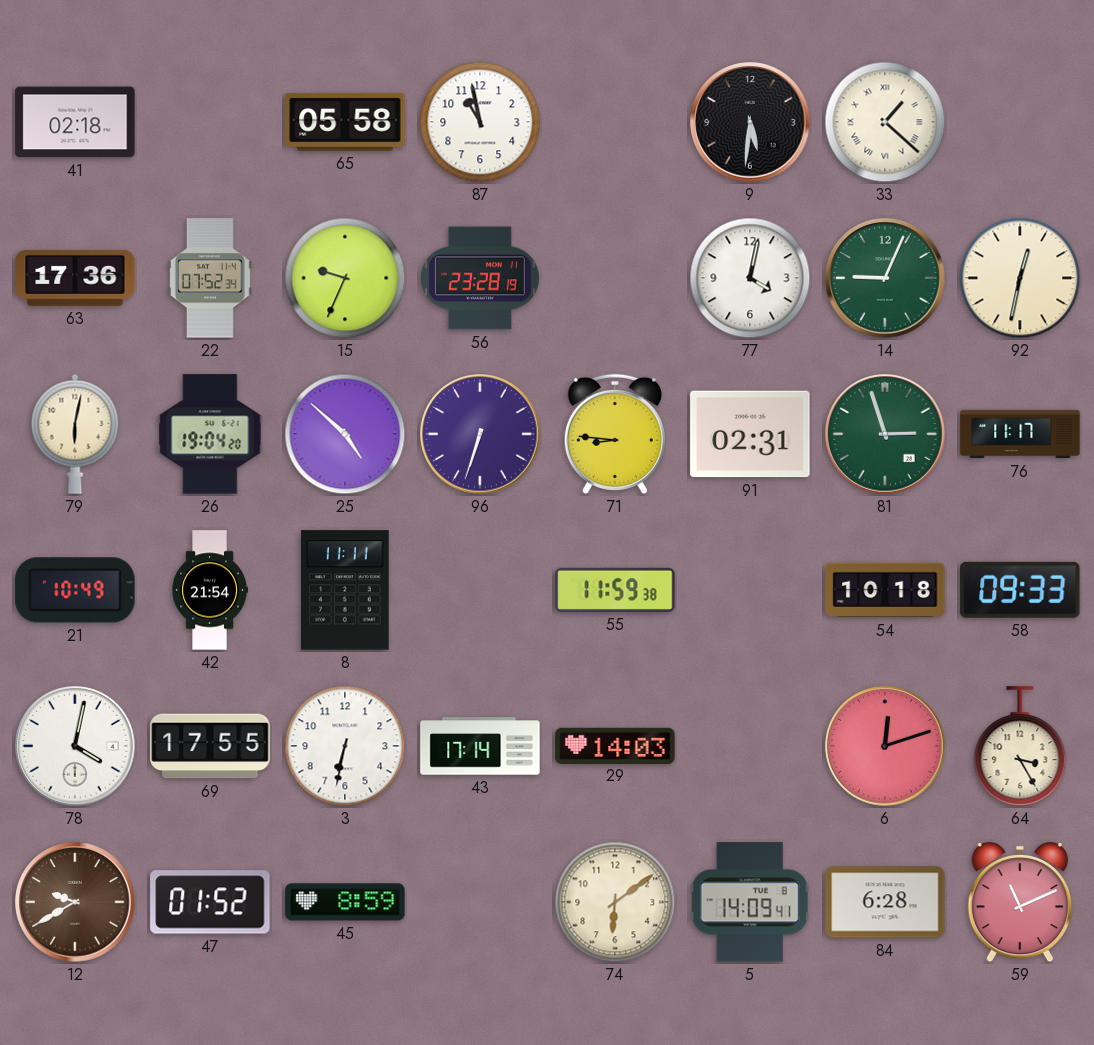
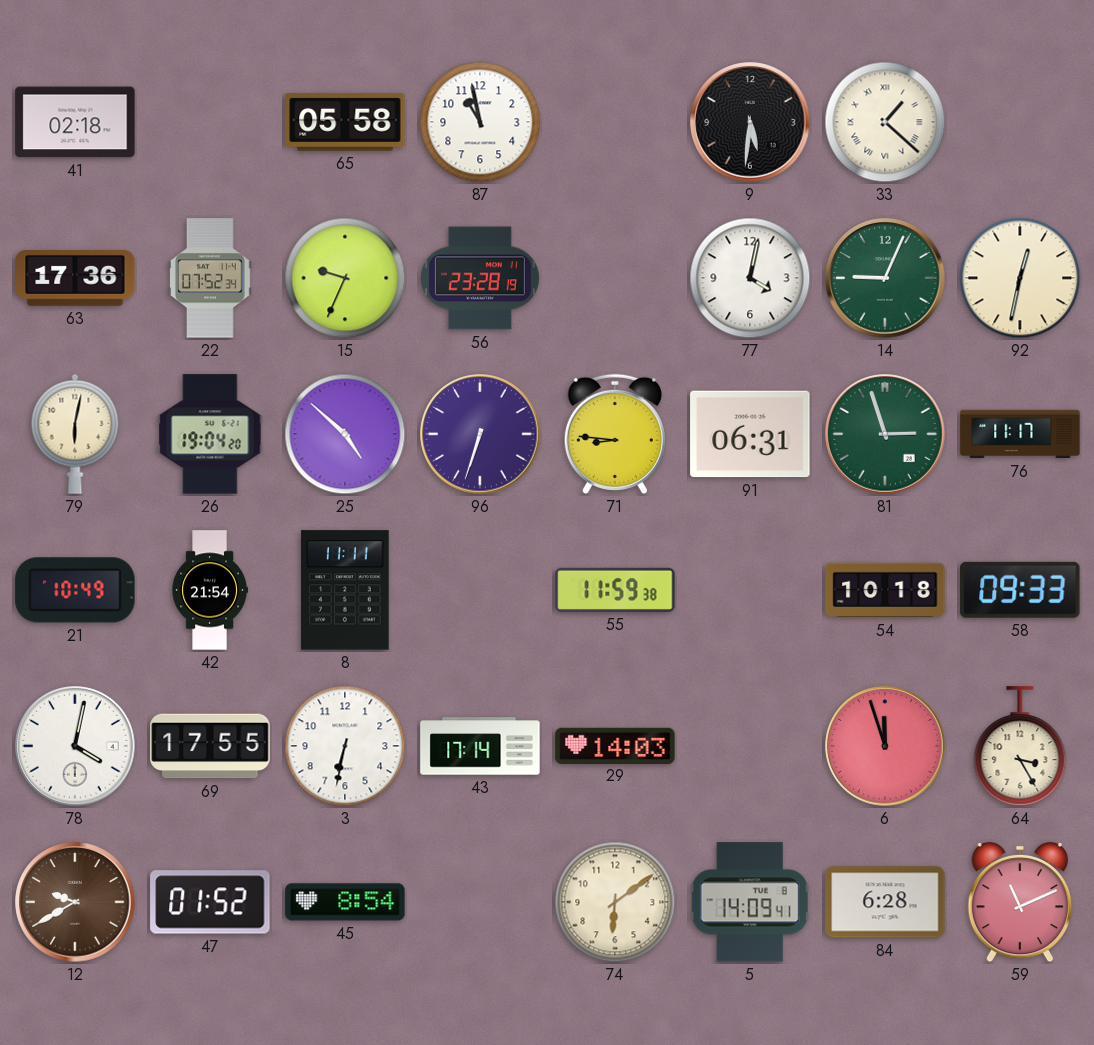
91: 02:31 -> 06:31
6: 12:12 -> 11:57
45: 8:59 -> 8:54
